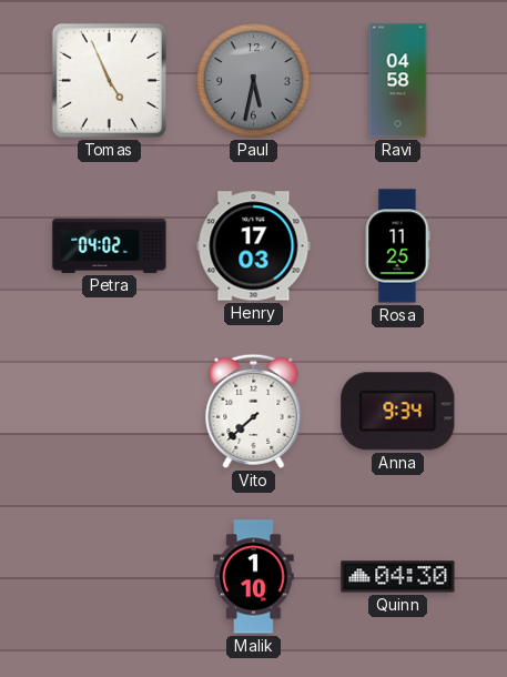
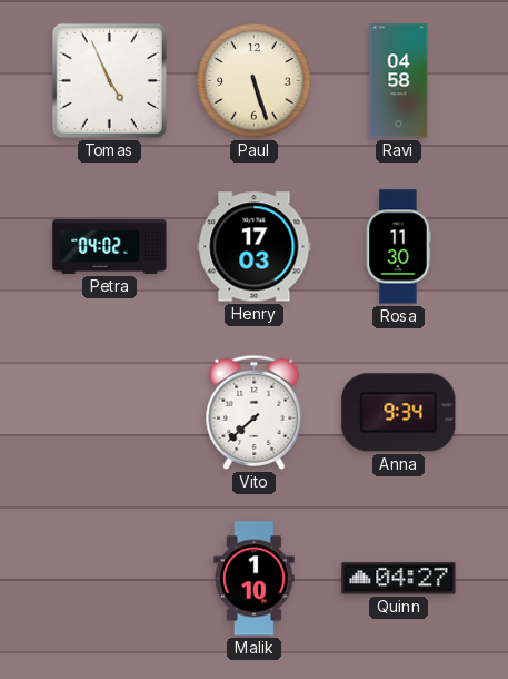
Paul: 5:32 -> 5:27
Paul dial: grey -> cream
Rosa: 11:25 -> 11:30
Quinn: 04:30 -> 04:27
